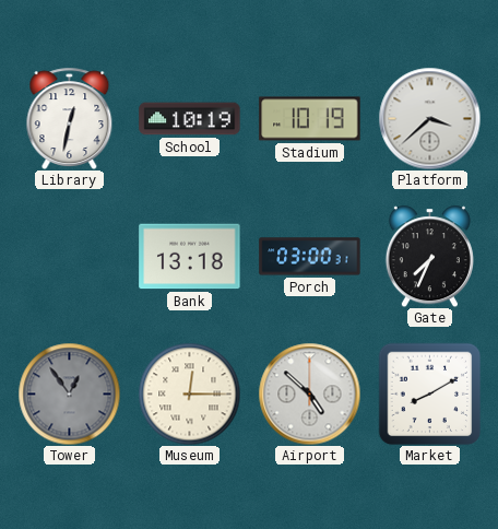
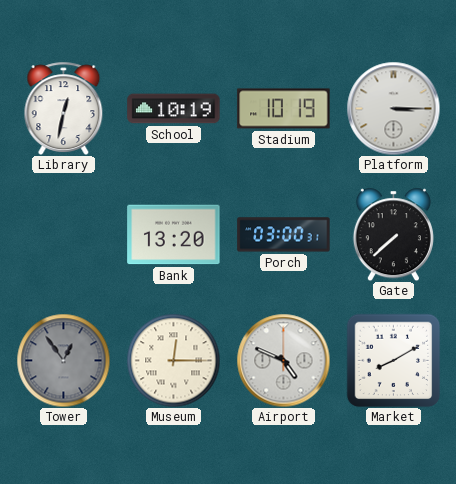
Platform: 3:38 -> 3:15
Bank: 13:18 -> 13:20
Gate: 7:34 -> 7:38
Airport: 4:52 -> 4:49
